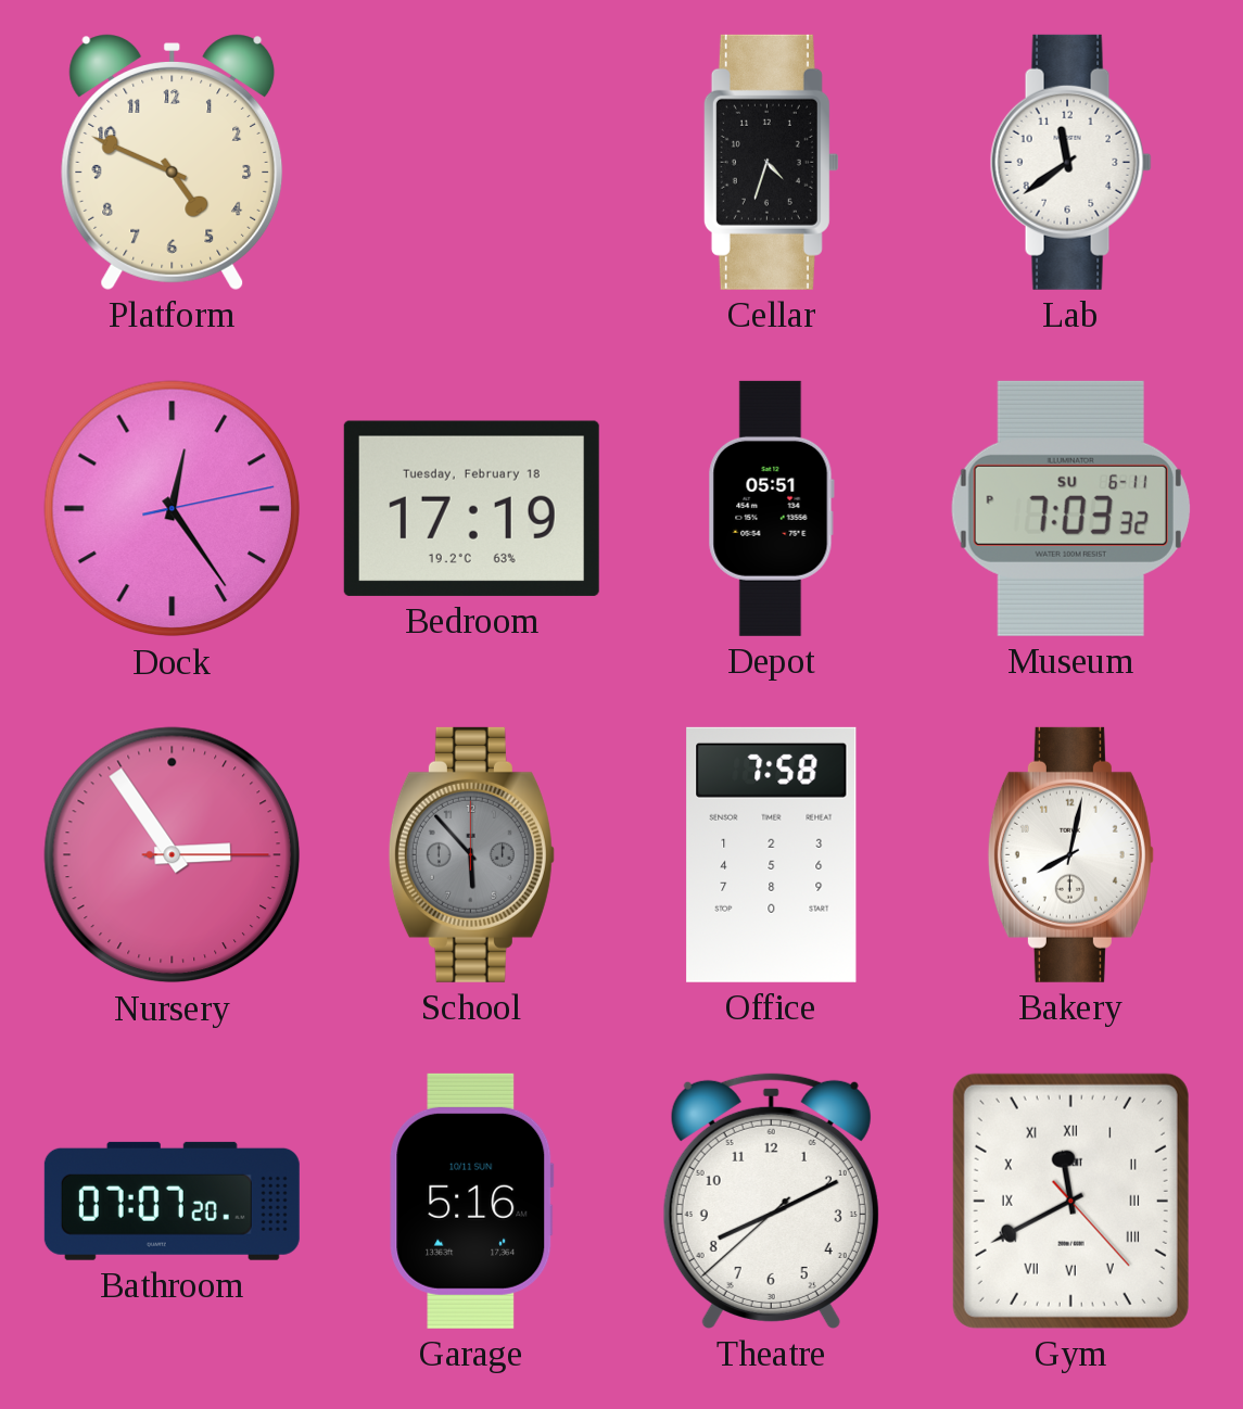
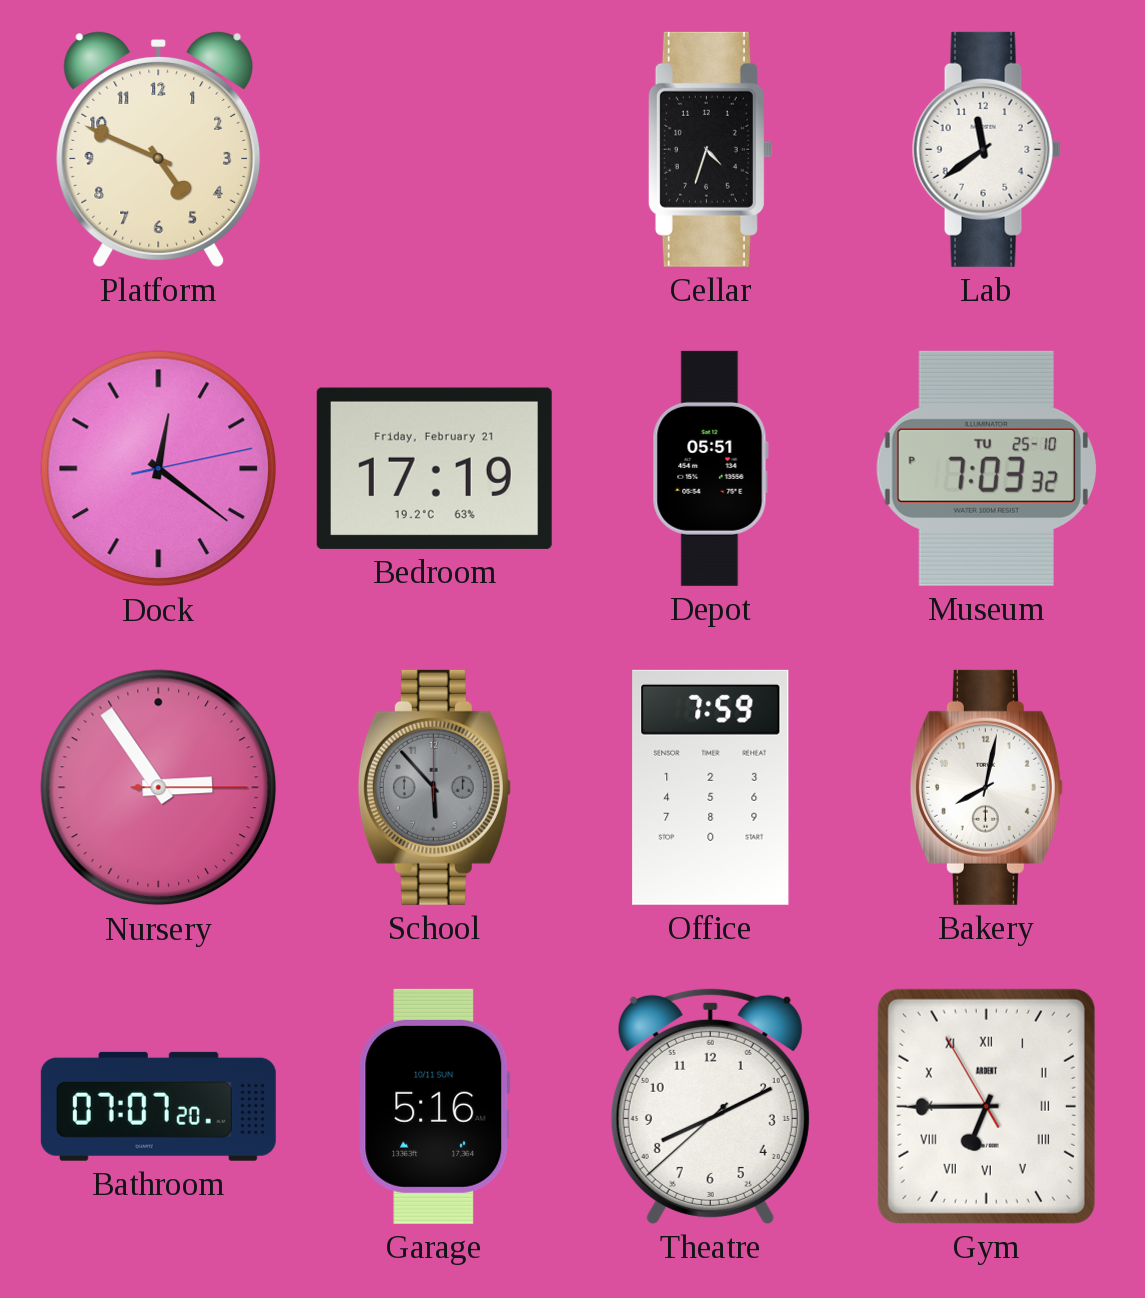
Dock: 12:24 -> 12:21
Bedroom date: Tuesday, February 18 -> Friday, February 21
Museum date: SU 6-11 -> TU 25-10
Office: 7:58 -> 7:59
Gym: 11:40 -> 6:44
